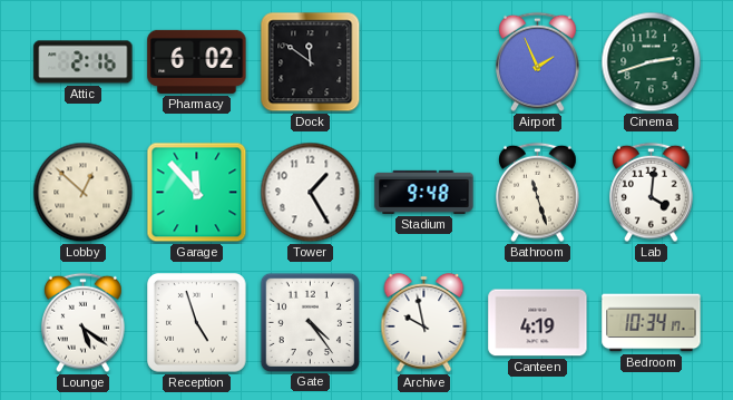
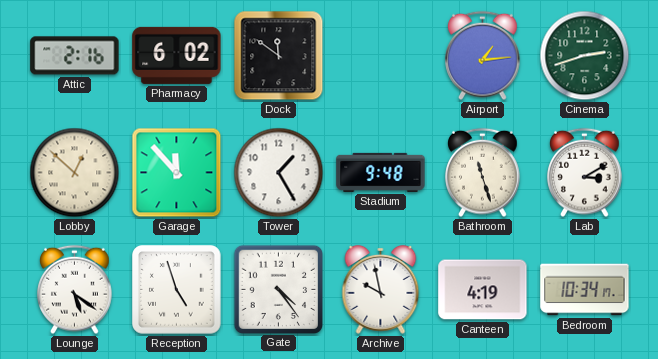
Airport: 1:56 -> 1:14
Lab: 4:01 -> 3:10
